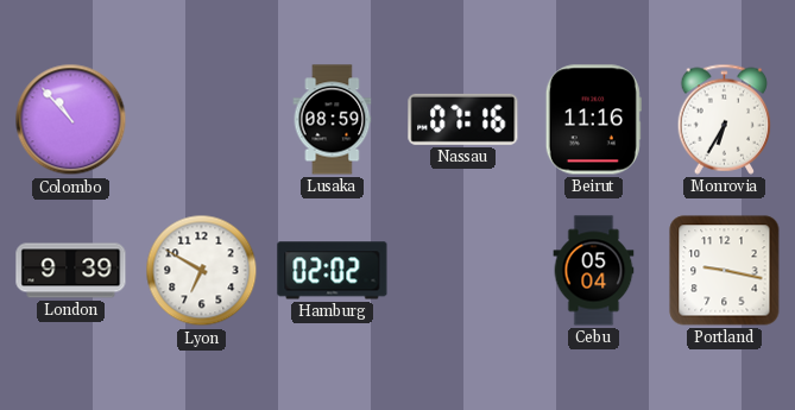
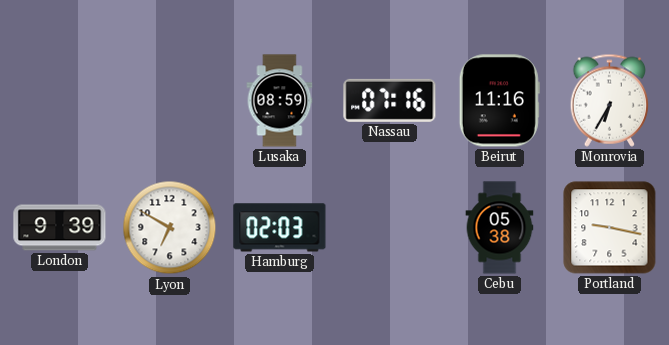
Colombo: 10:53 -> none
Hamburg: 02:02 -> 02:03
Cebu: 05:04 -> 05:38
